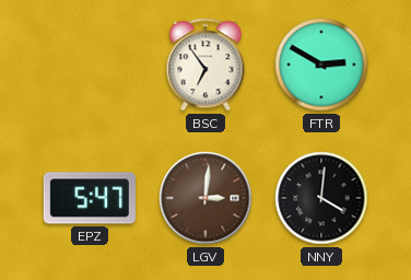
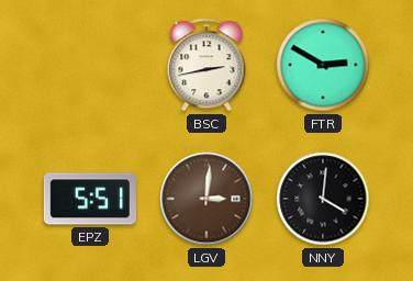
BSC: 6:54 -> 2:43
EPZ: 5:47 -> 5:51
